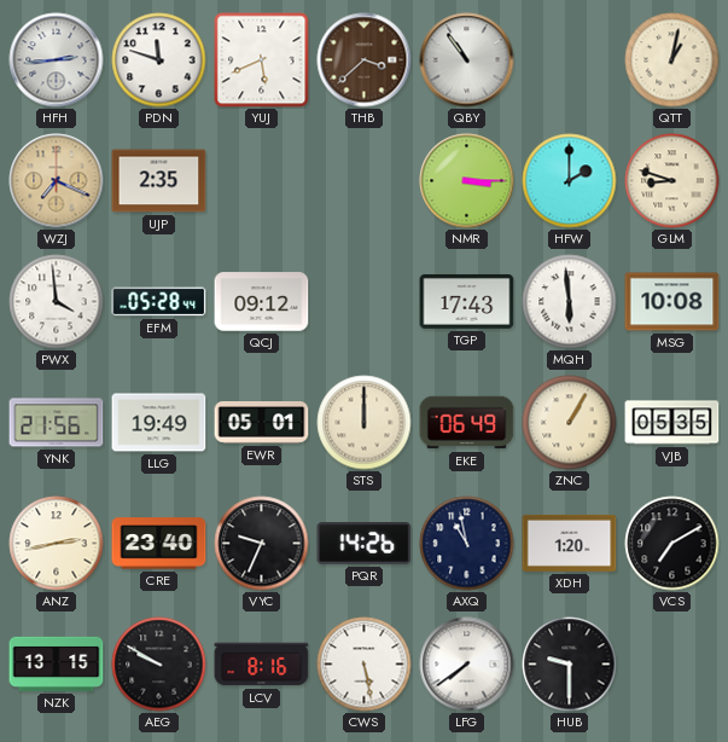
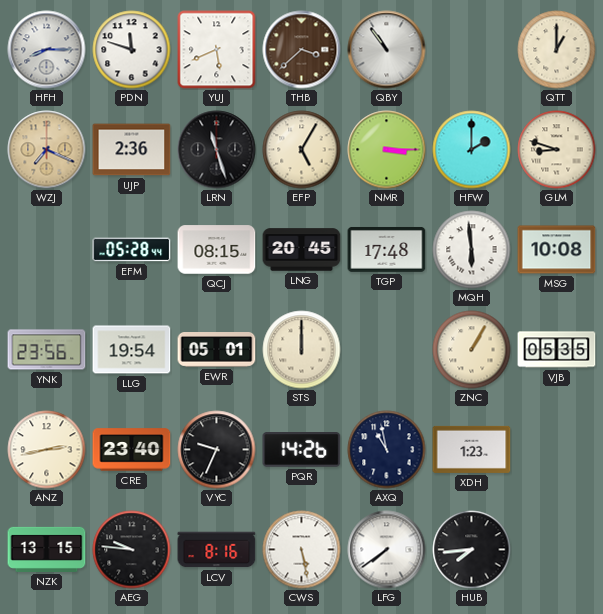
HFH: 2:44 -> 8:15
QTT: 1:02 -> 1:00
UJP: 2:35 -> 2:36
LRN: none -> 11:27
EFP: none -> 5:05
PWX: 3:59 -> none
QCJ: 09:12 -> 08:15
LNG: none -> 20:45
TGP: 17:43 -> 17:48
YNK: 21:56 -> 23:56
LLG: 19:49 -> 19:54
EKE: 06:49 -> none
XDH: 1:20 -> 1:23
VCS: 7:10 -> none
AEG: 9:50 -> 9:46
HUB: 9:30 -> 7:44
